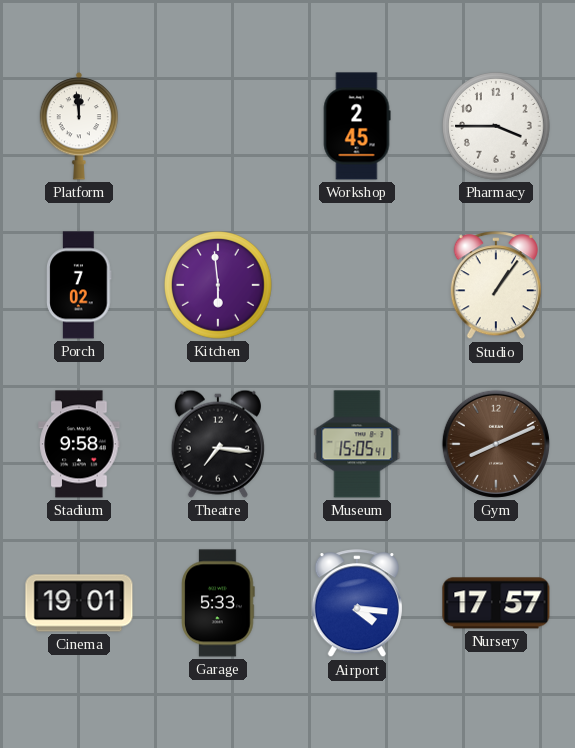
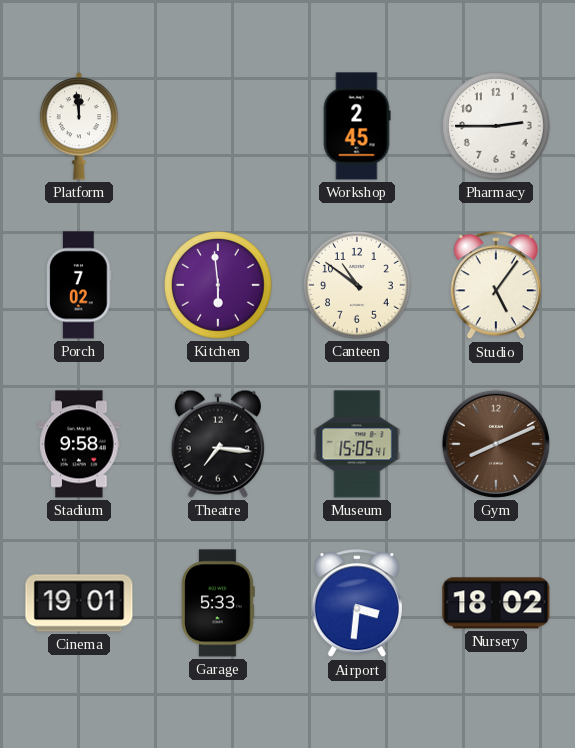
Pharmacy: 3:45 -> 2:45
Canteen: none -> 10:51
Studio: 1:06 -> 5:06
Airport: 4:16 -> 3:31
Nursery: 17:57 -> 18:02
